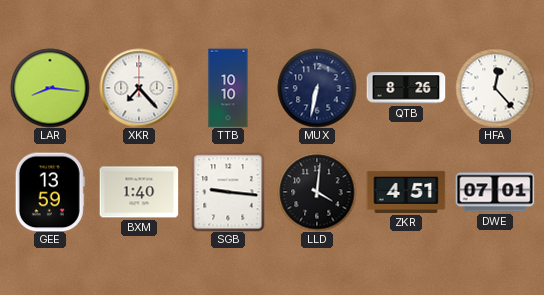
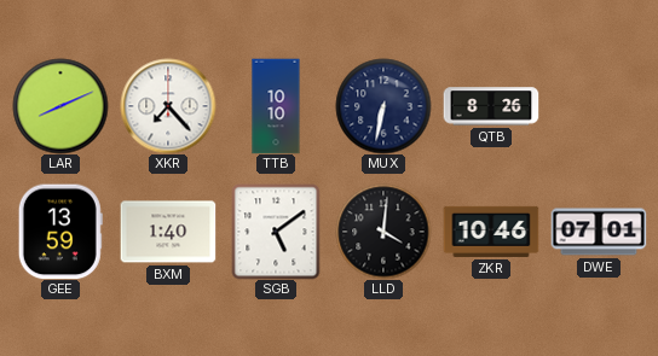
LAR: 8:16 -> 8:11
HFA: 12:23 -> none
SGB: 9:16 -> 5:09
ZKR: 4:51 -> 10:46
